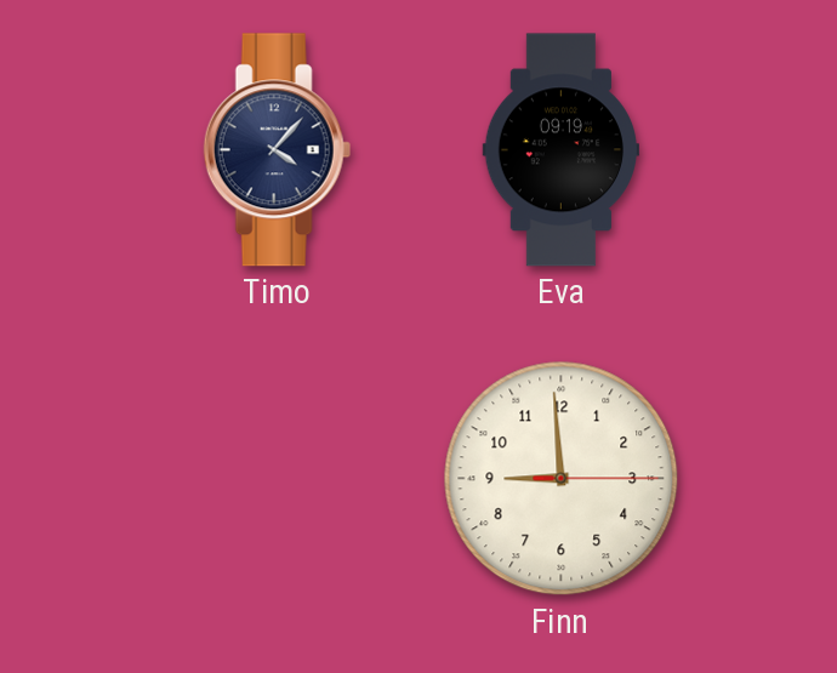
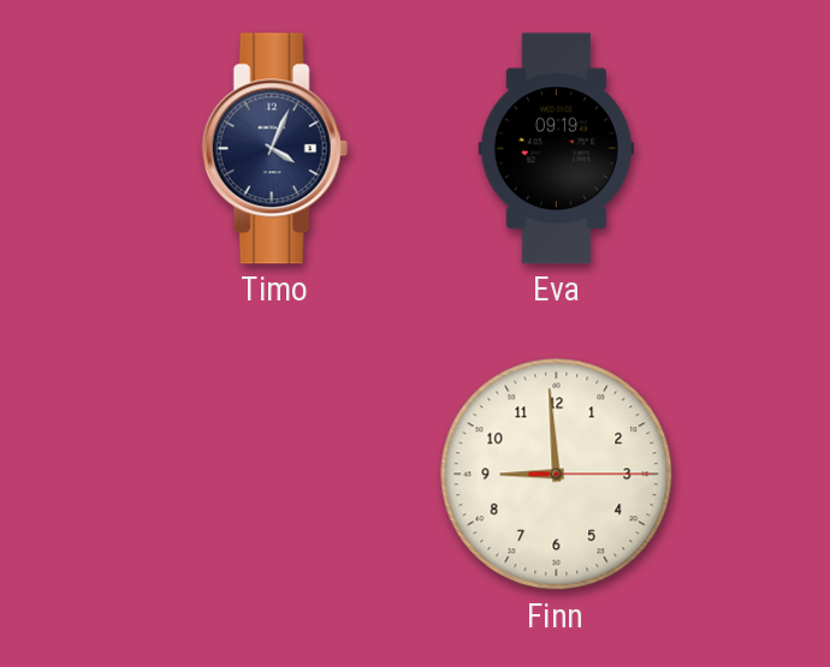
Timo: 4:07 -> 4:04
